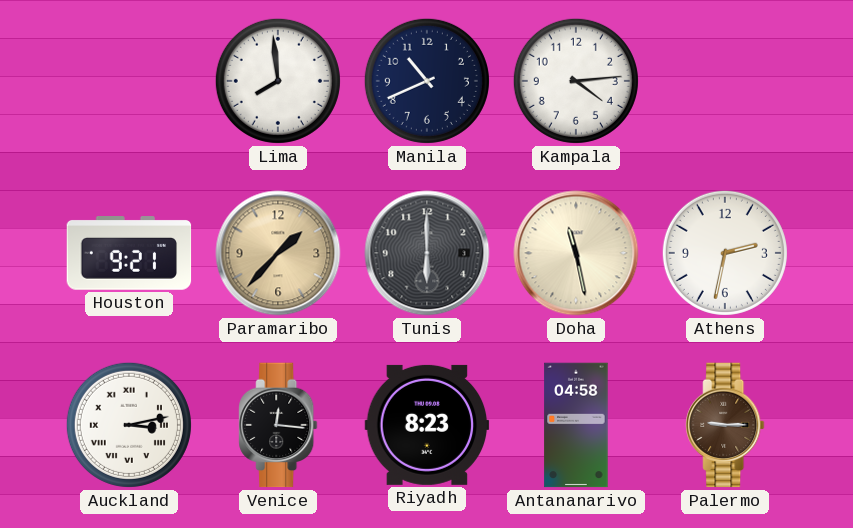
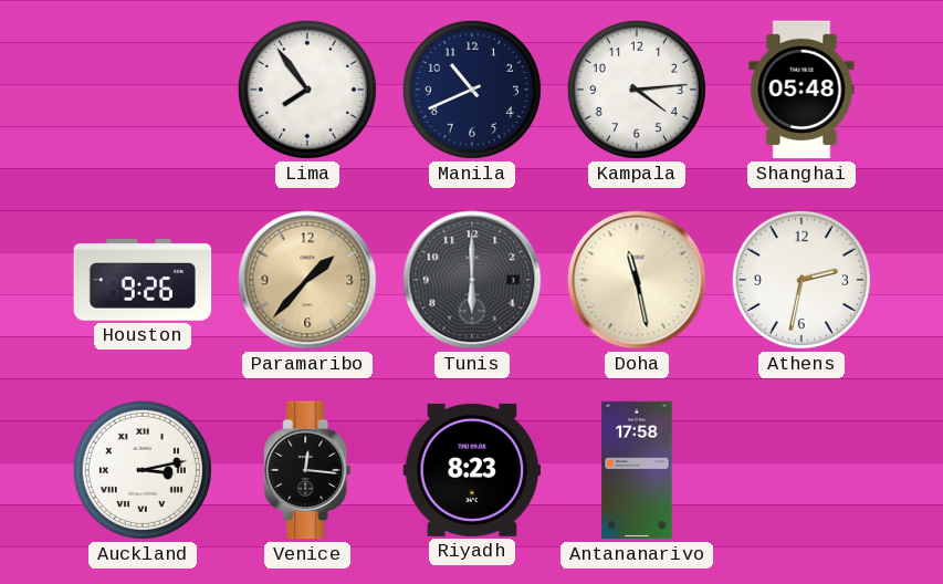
Lima: 7:59 -> 7:54
Shanghai: none -> 05:48
Houston: 9:21 -> 9:26
Antananarivo: 04:58 -> 17:58
Palermo: 9:15 -> none
